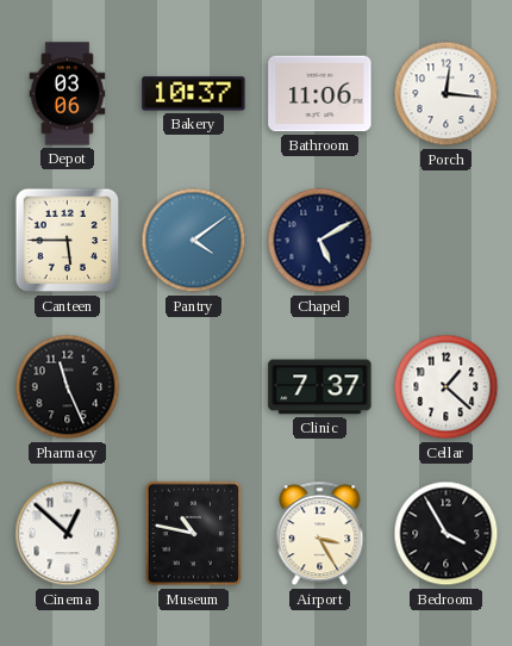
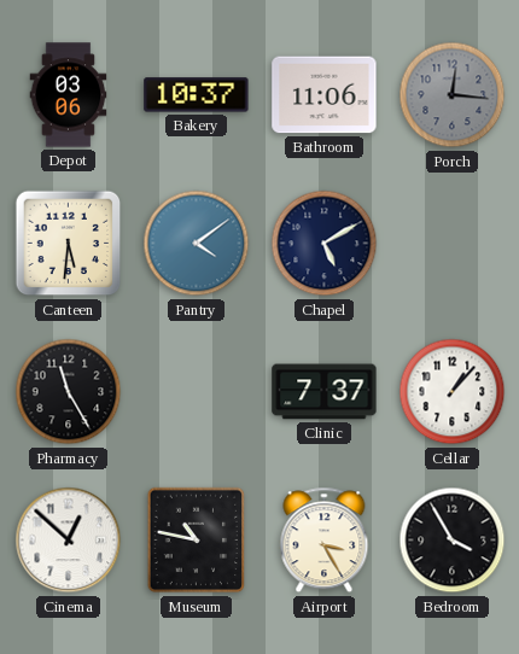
Porch dial: white -> grey
Canteen: 5:45 -> 5:31
Pharmacy: 11:26 -> 11:25
Cellar: 1:22 -> 1:07
